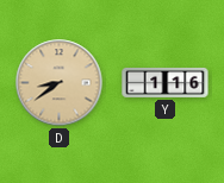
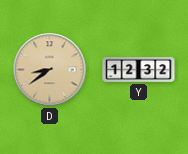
Y: 1:16 -> 12:32
